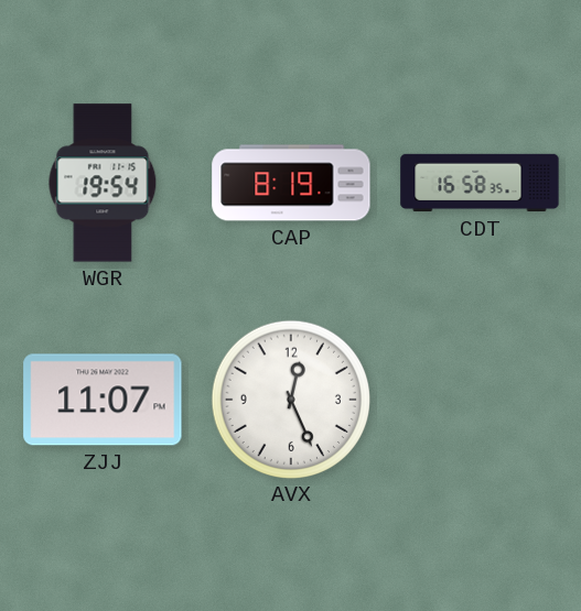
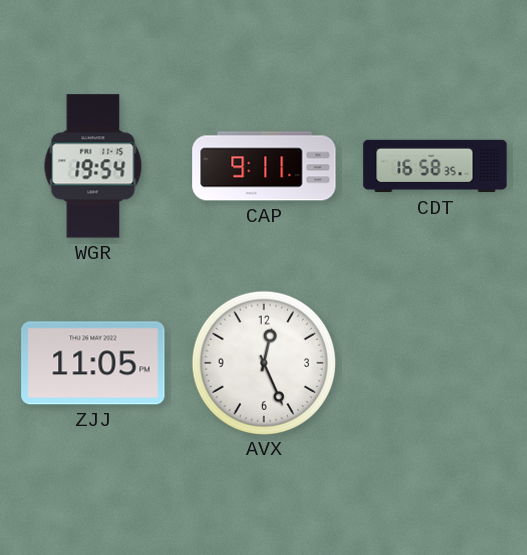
CAP: 8:19 -> 9:11
ZJJ: 11:07 -> 11:05
